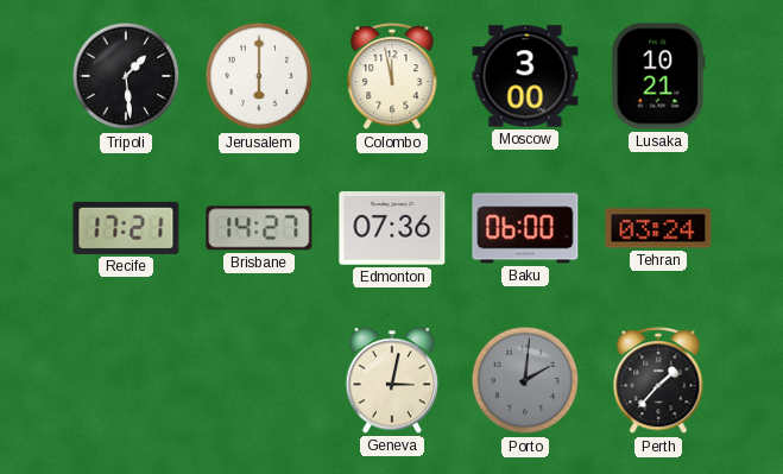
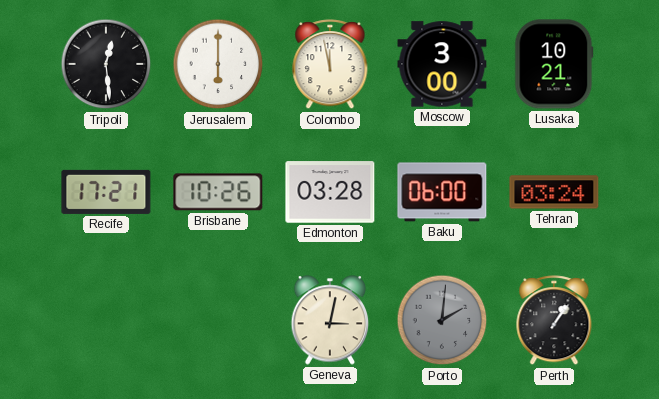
Tripoli: 1:29 -> 12:29
Brisbane: 14:27 -> 10:26
Edmonton: 07:36 -> 03:28
Perth: 1:37 -> 1:06
